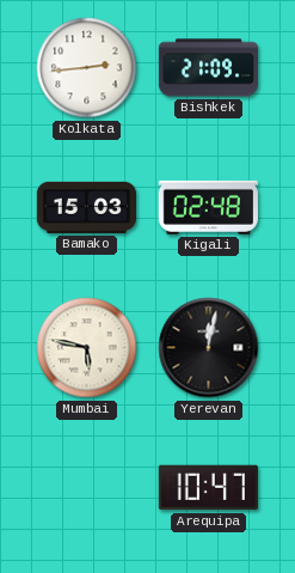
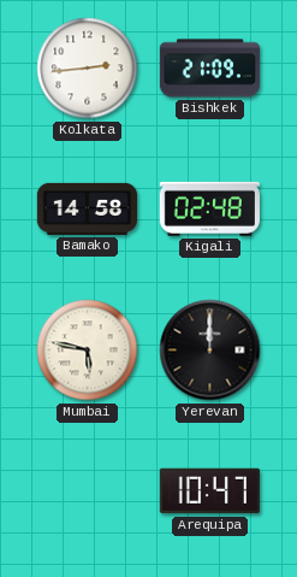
Bamako: 15:03 -> 14:58
Yerevan: 12:02 -> 12:00
